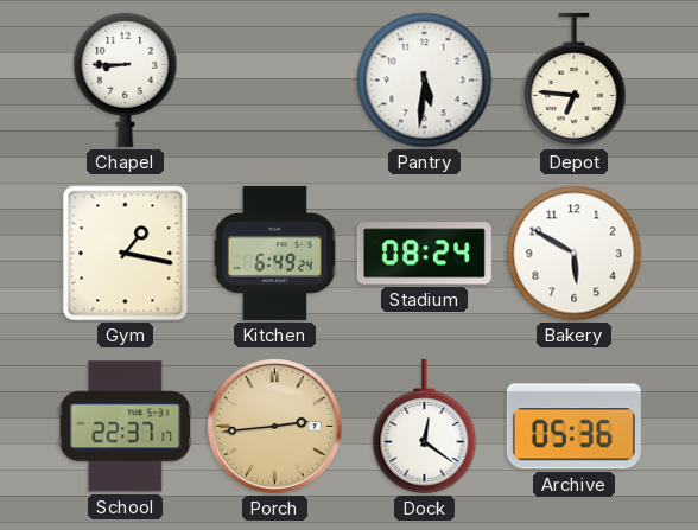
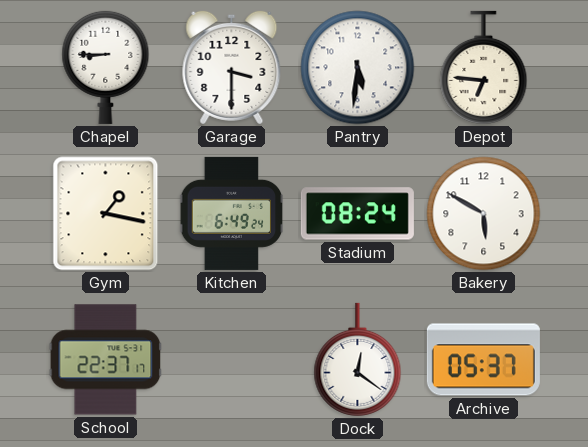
Garage: none -> 3:30
Porch: 2:44 -> none
Archive: 05:36 -> 05:37
